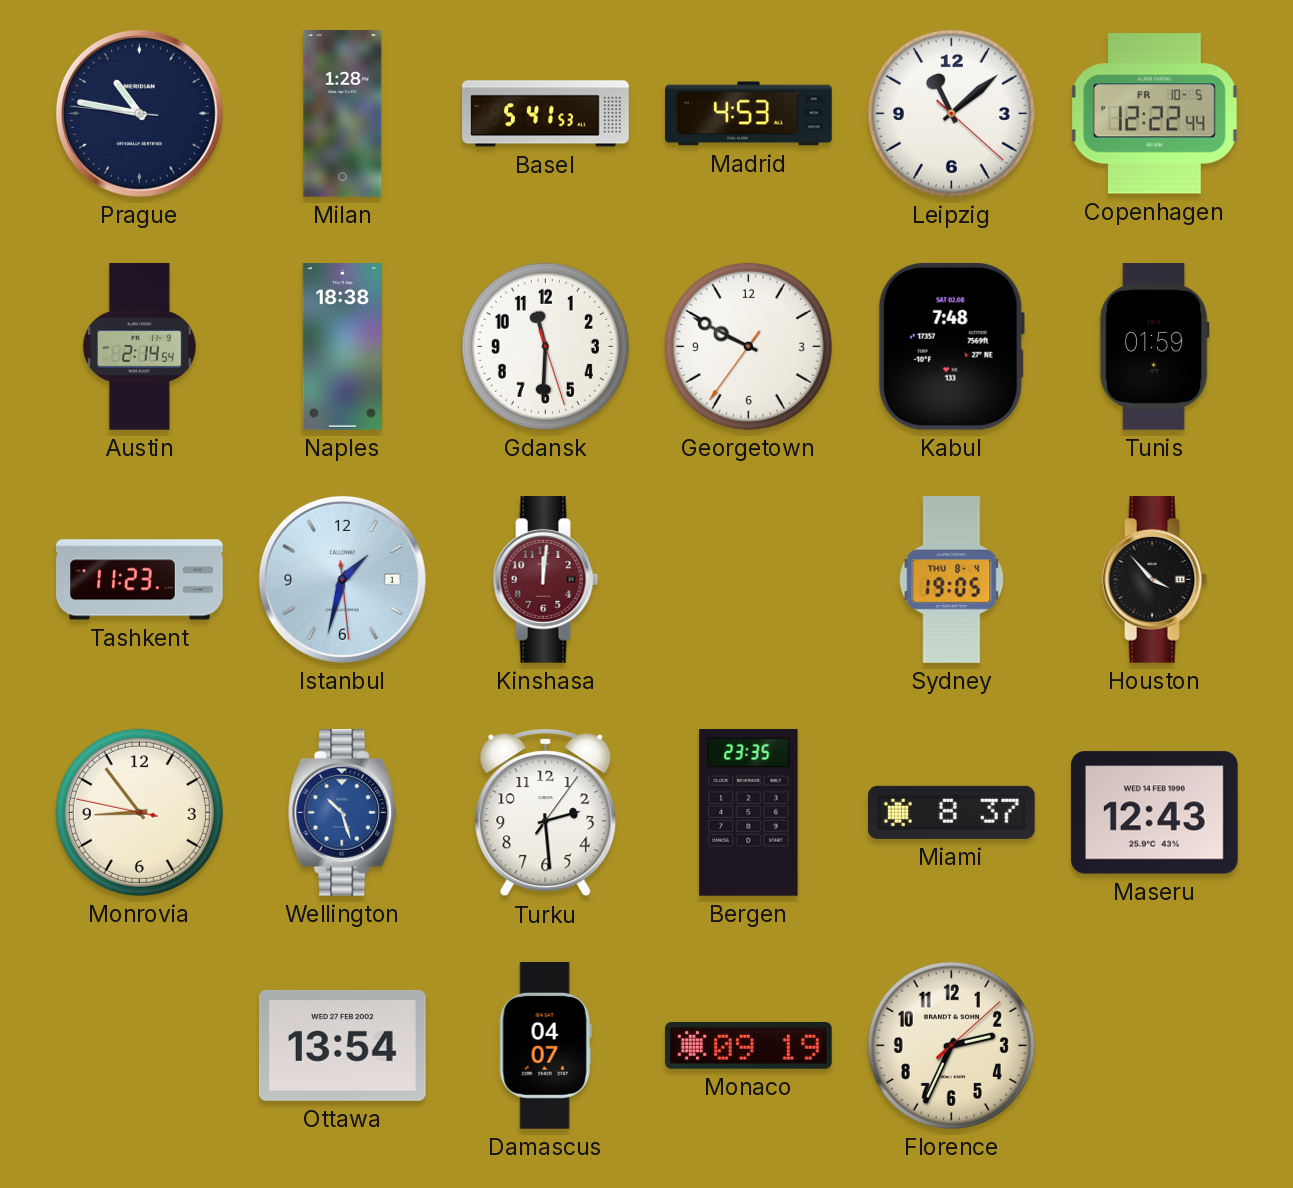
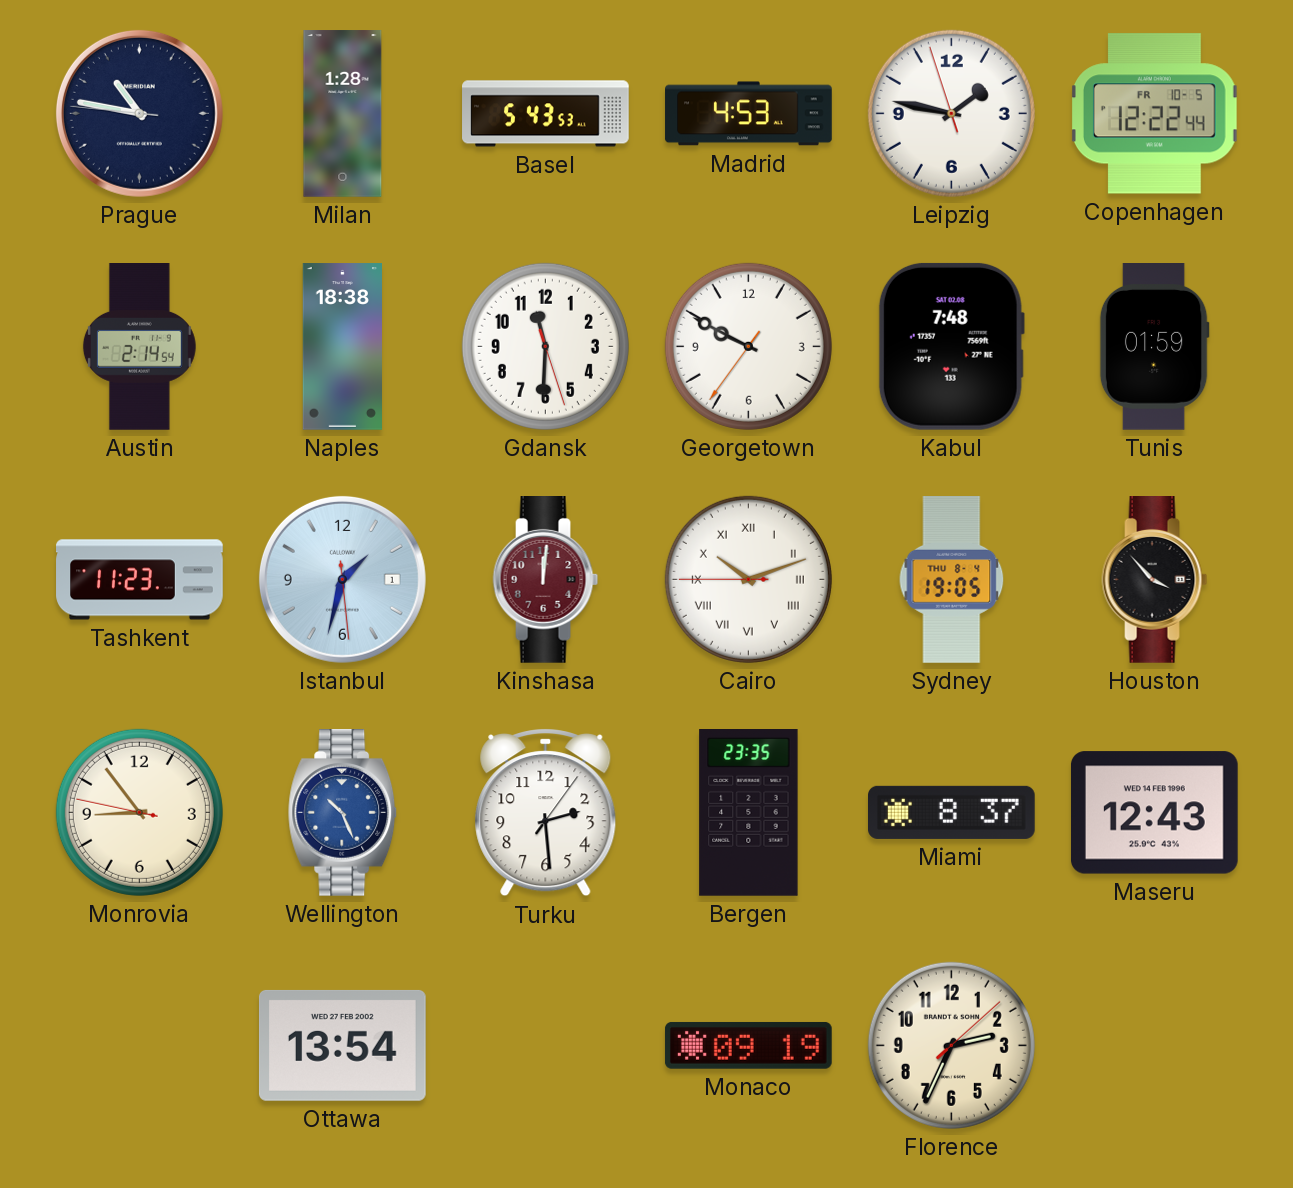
Basel: 5:41 -> 5:43
Leipzig: 11:08 -> 1:46
Cairo: none -> 10:11
Wellington: 10:27 -> 10:26
Damascus: 04:07 -> none
